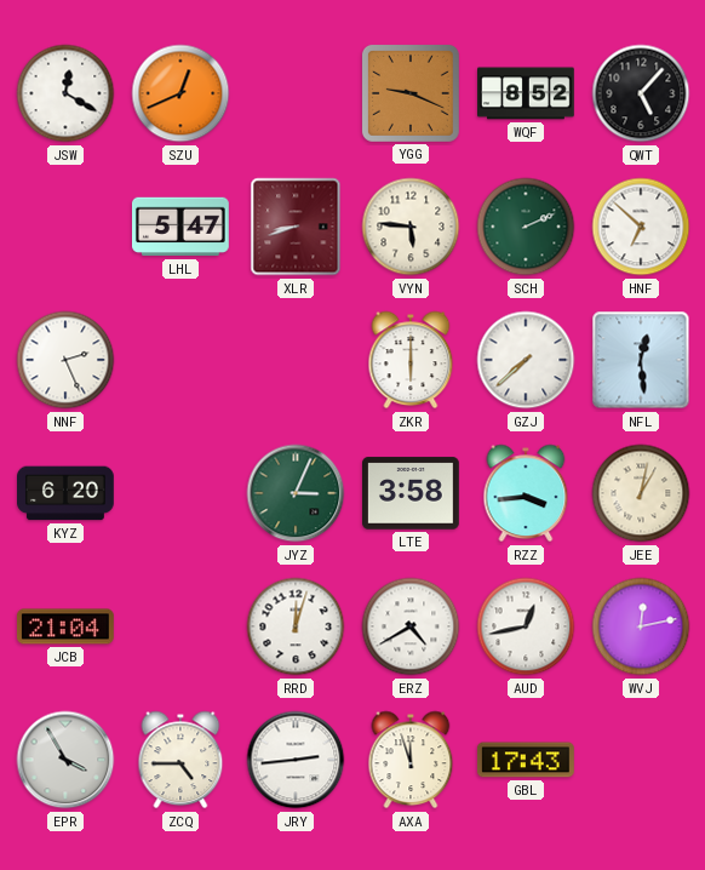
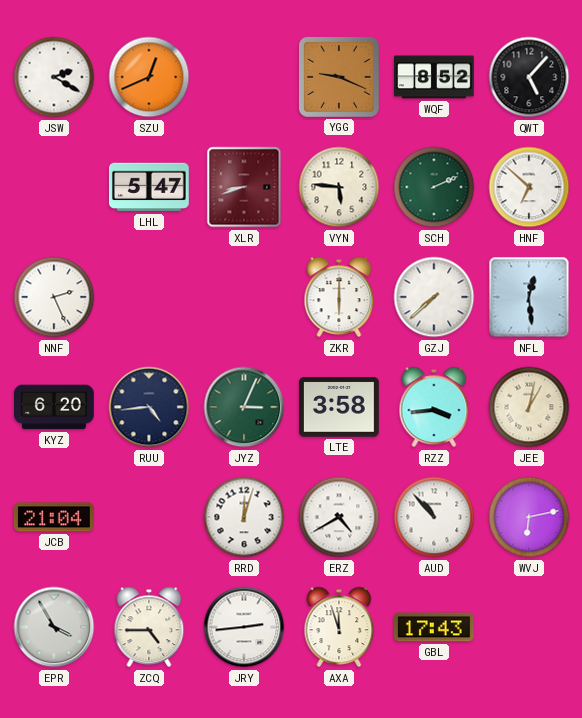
JSW: 12:20 -> 2:20
RUU: none -> 4:44
AUD: 12:43 -> 10:53
WVJ: 12:13 -> 6:13
